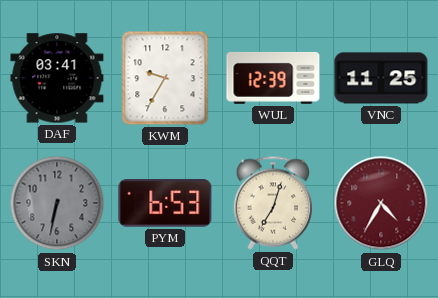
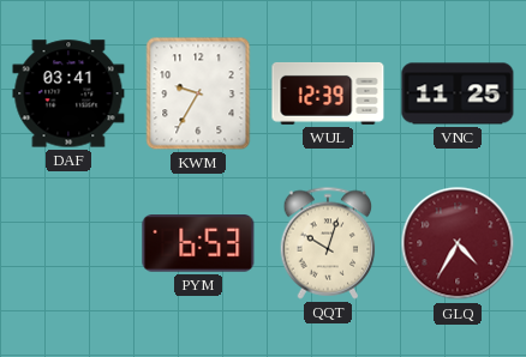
SKN: 6:32 -> none
QQT: 7:03 -> 10:03
